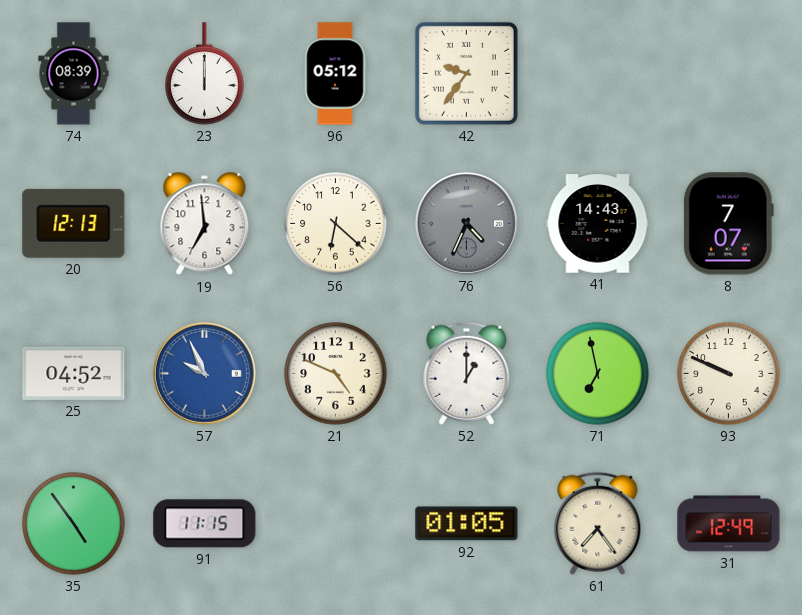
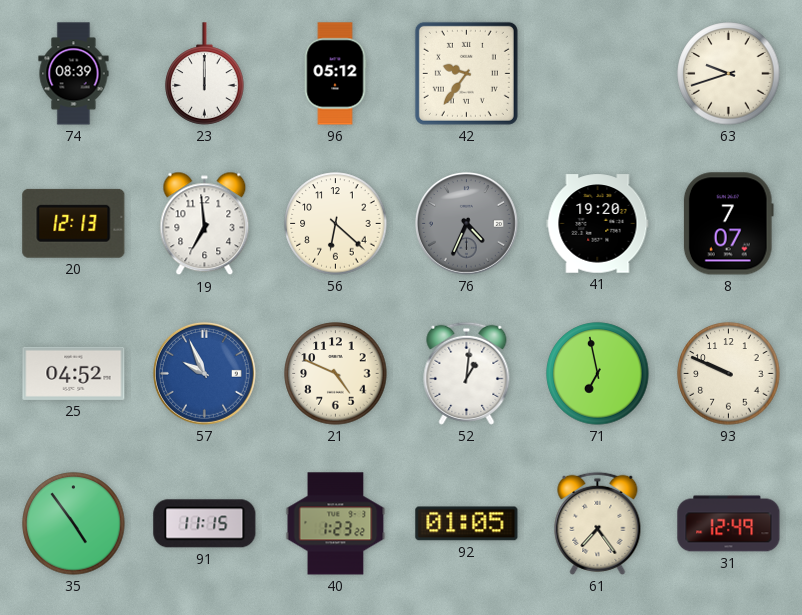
63: none -> 9:42
41: 14:43 -> 19:20
52: 1:00 -> 1:01
40: none -> 1:23
